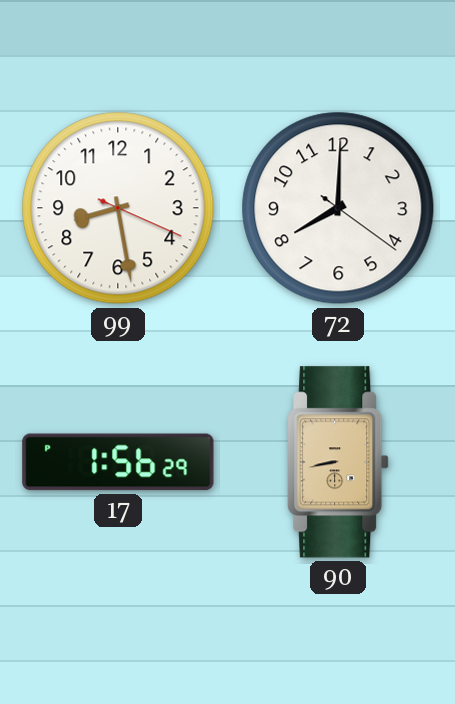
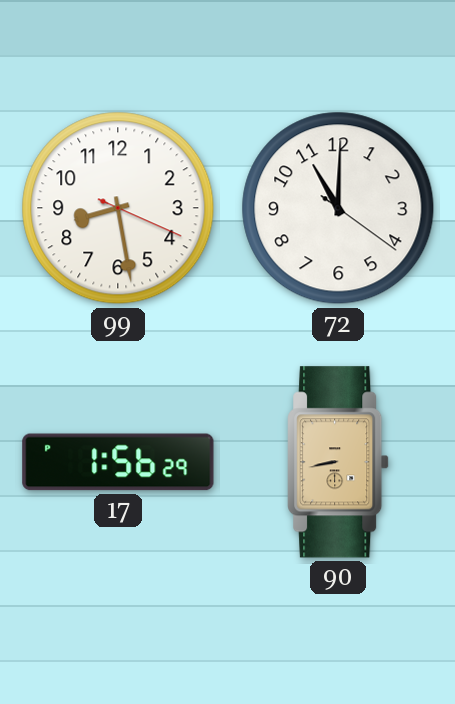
72: 8:00 -> 11:00
